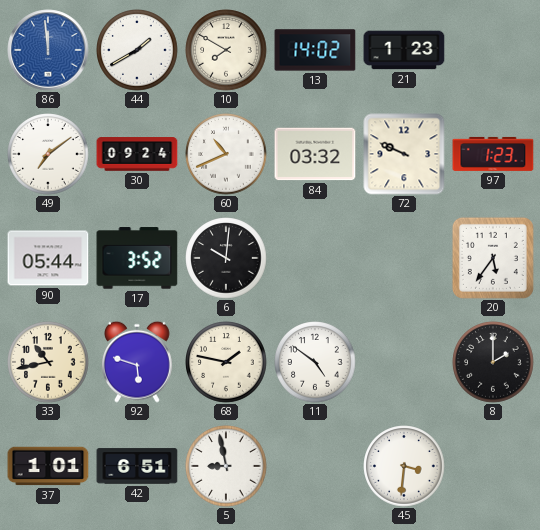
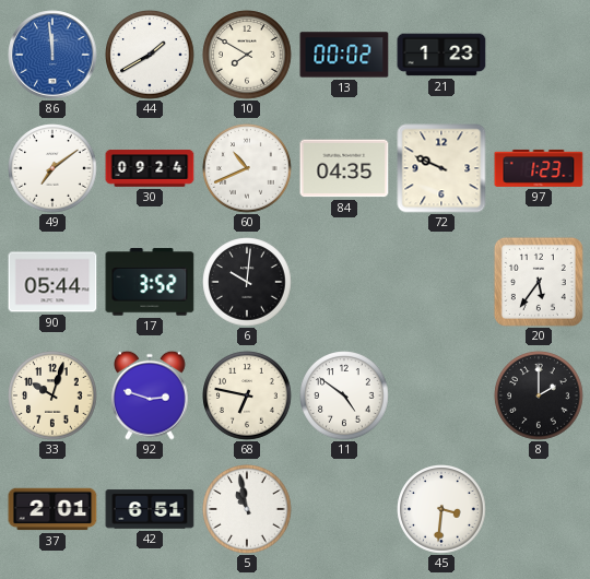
13: 14:02 -> 00:02
84: 03:32 -> 04:35
33: 10:43 -> 10:03
92: 5:48 -> 2:48
68: 1:47 -> 6:47
37: 1:01 -> 2:01
5: 8:58 -> 10:58
